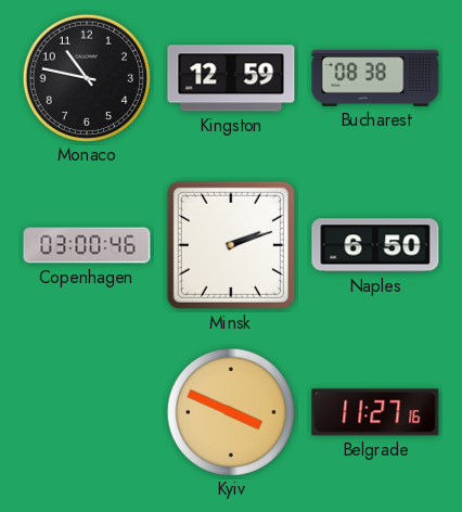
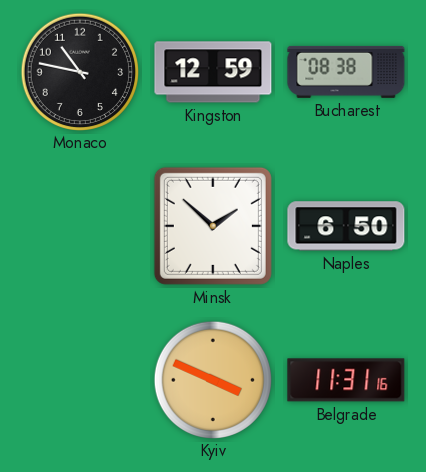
Copenhagen: 03:00 -> none
Minsk: 2:12 -> 1:52
Belgrade: 11:27 -> 11:31
